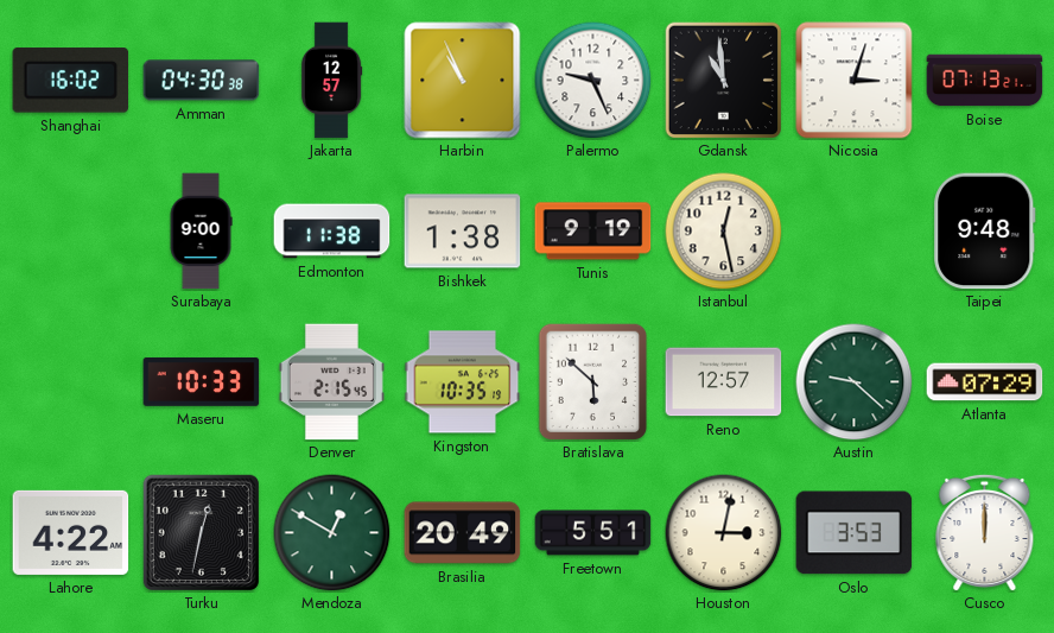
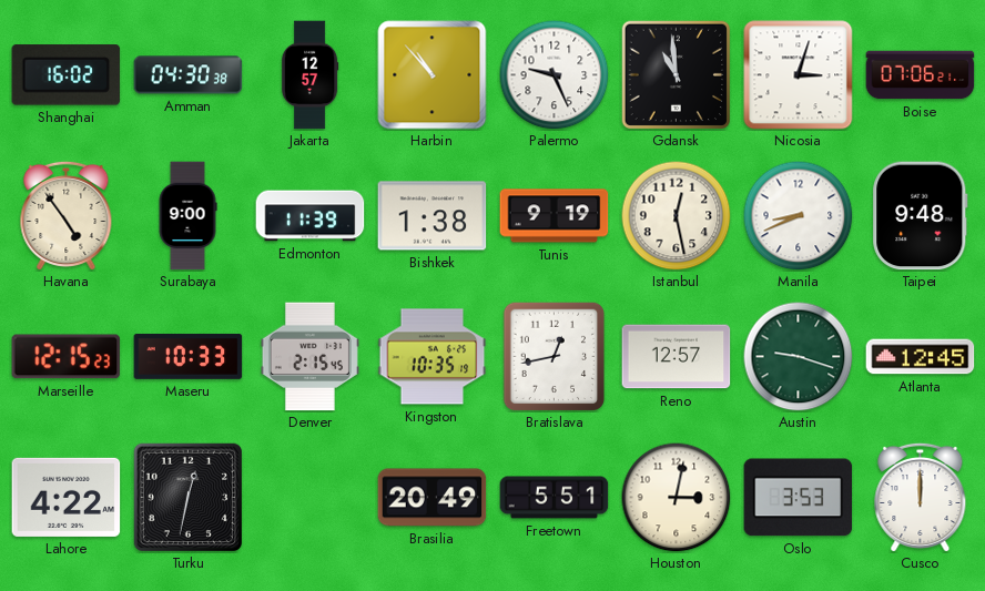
Harbin: 10:56 -> 10:53
Boise: 07:13 -> 07:06
Havana: none -> 4:54
Edmonton: 11:38 -> 11:39
Manila: none -> 8:41
Marseille: none -> 12:15
Bratislava: 5:52 -> 12:43
Austin: 9:22 -> 9:18
Atlanta: 07:29 -> 12:45
Mendoza: 12:50 -> none
